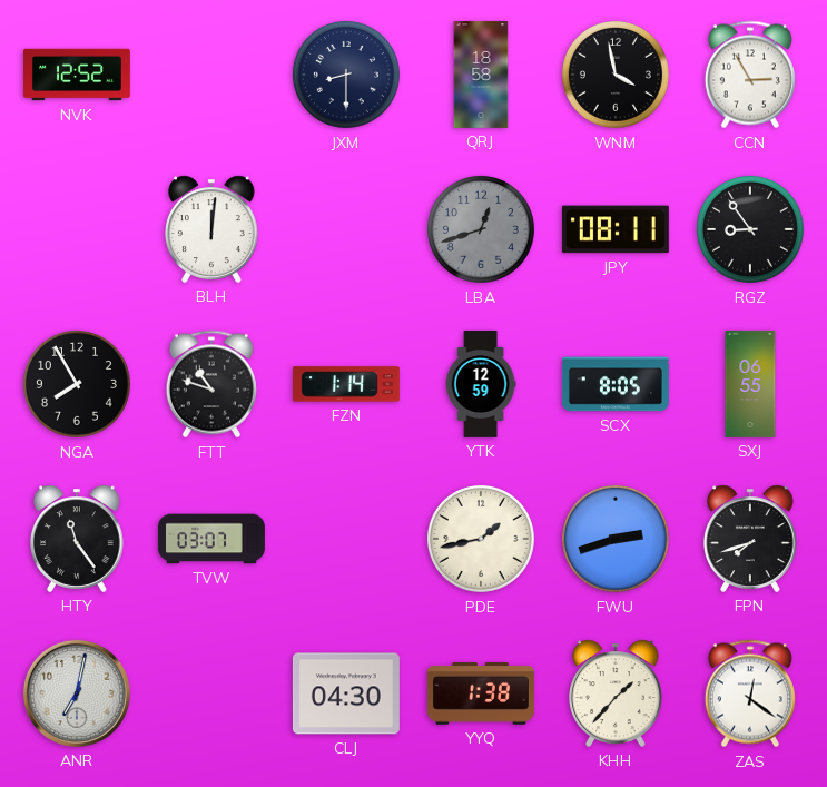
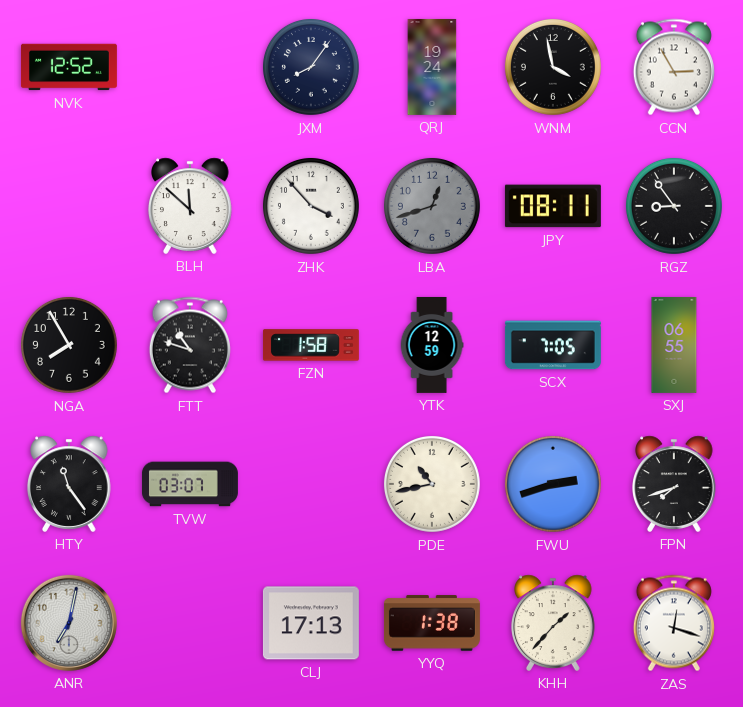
JXM: 8:30 -> 8:06
QRJ: 18:58 -> 19:24
BLH: 12:01 -> 11:52
ZHK: none -> 3:53
FZN: 1:14 -> 1:58
SCX: 8:05 -> 7:05
PDE: 1:43 -> 10:43
CLJ: 04:30 -> 17:13
ZAS: 12:21 -> 12:18
